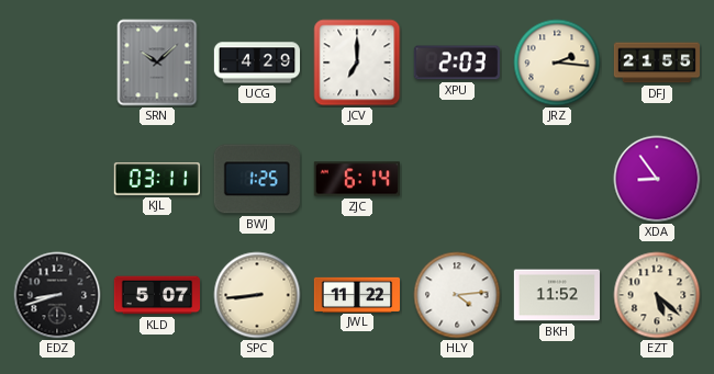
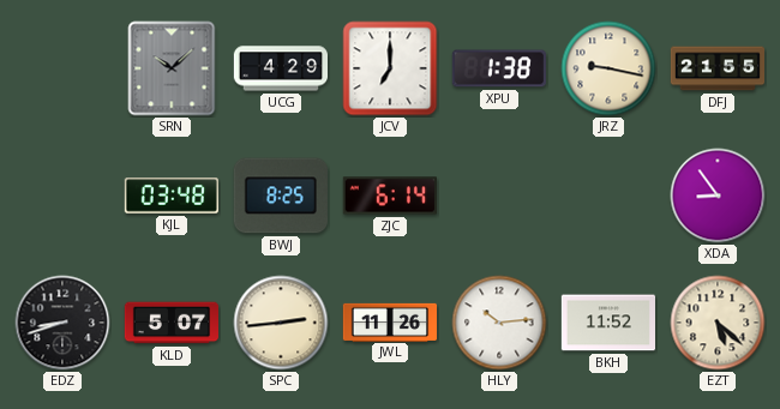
XPU: 2:03 -> 1:38
JRZ: 2:16 -> 9:17
KJL: 03:11 -> 03:48
BWJ: 1:25 -> 8:25
SPC: 8:44 -> 2:44
JWL: 11:22 -> 11:26
HLY: 4:14 -> 10:14
